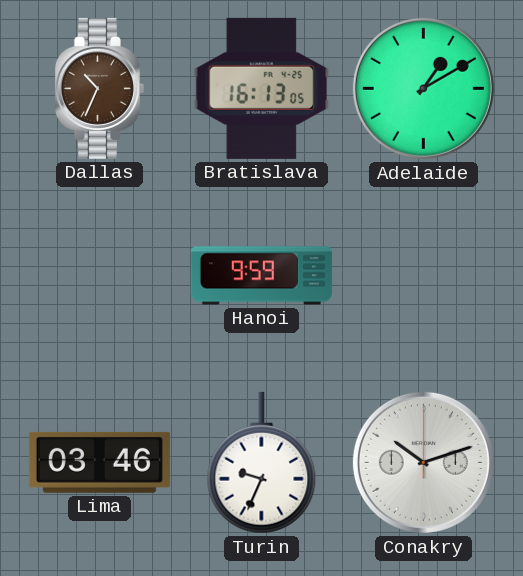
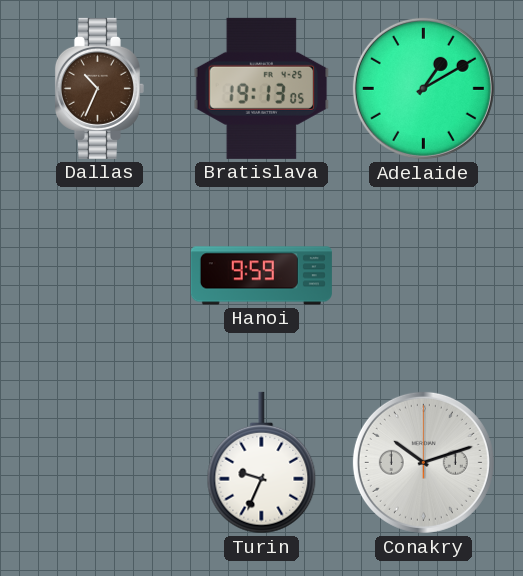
Bratislava: 16:13 -> 19:13
Lima: 03:46 -> none
